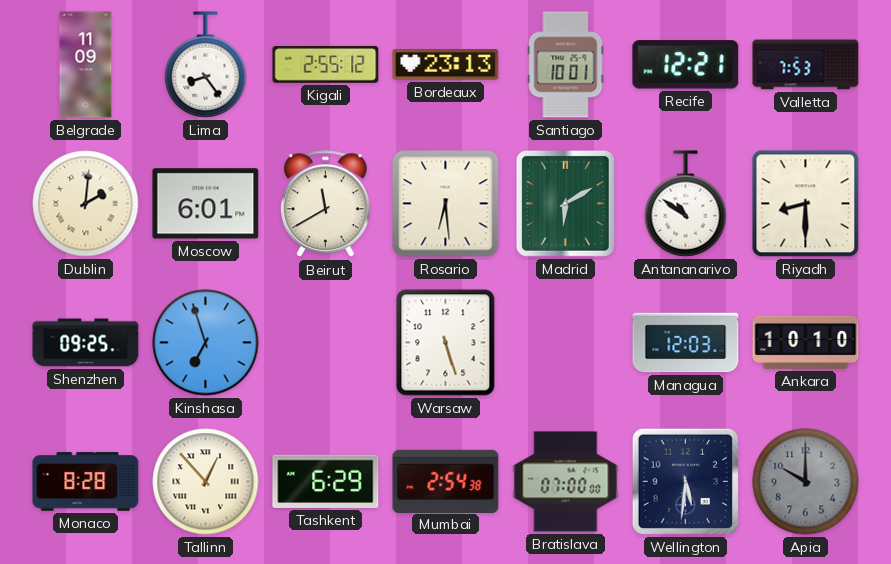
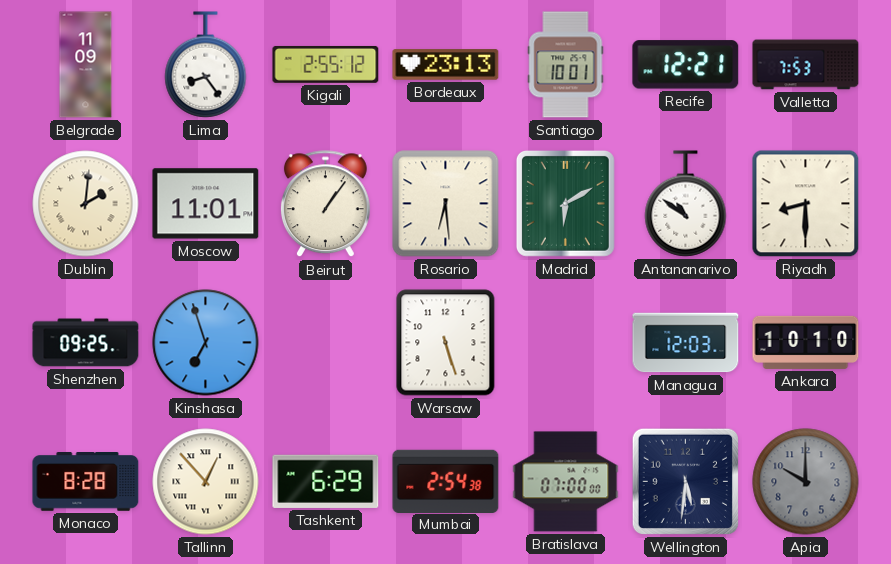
Moscow: 6:01 -> 11:01
Beirut: 11:40 -> 1:06
